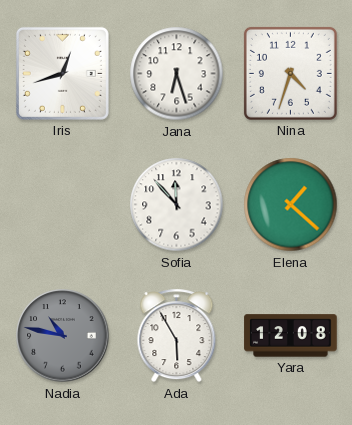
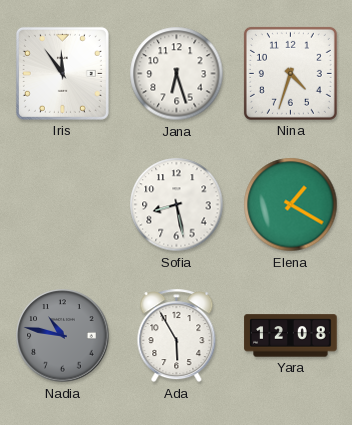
Iris: 12:42 -> 11:54
Sofia: 11:53 -> 8:28
Elena: 1:22 -> 1:20
